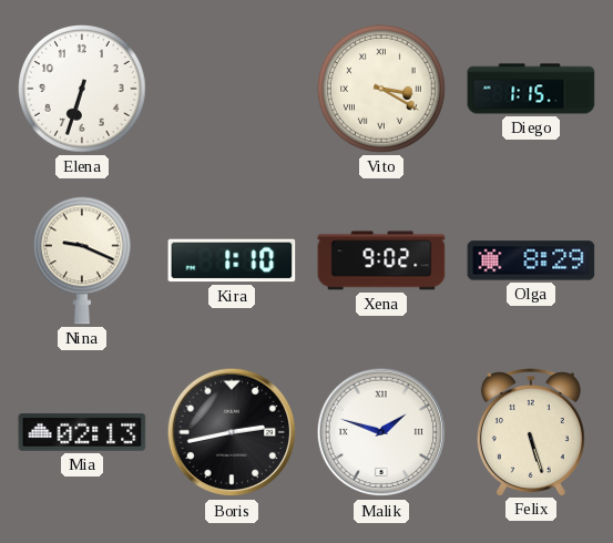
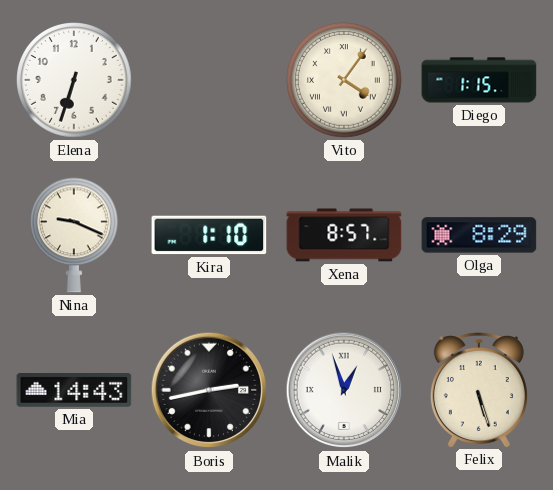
Vito: 3:20 -> 4:06
Xena: 9:02 -> 8:57
Mia: 02:13 -> 14:43
Malik: 1:48 -> 12:57
